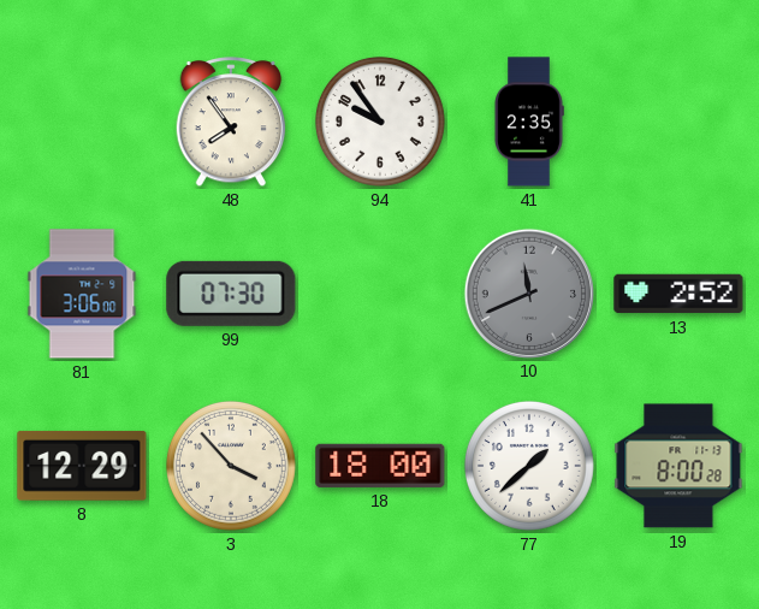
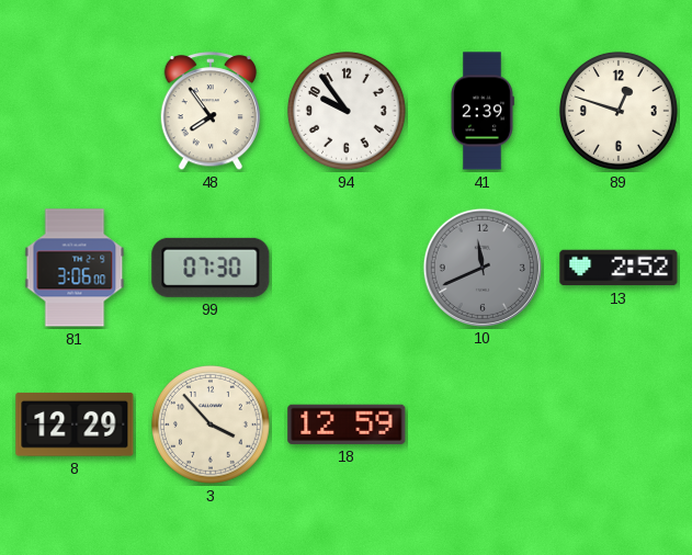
41: 2:35 -> 2:39
89: none -> 12:48
18: 18:00 -> 12:59
77: 1:38 -> none
19: 8:00 -> none
